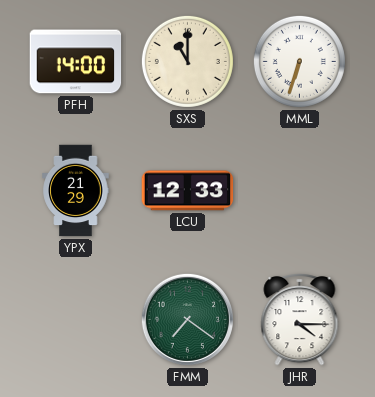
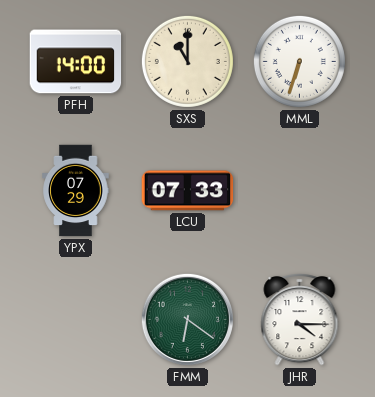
YPX: 21:29 -> 07:29
LCU: 12:33 -> 07:33
FMM: 7:21 -> 6:21
